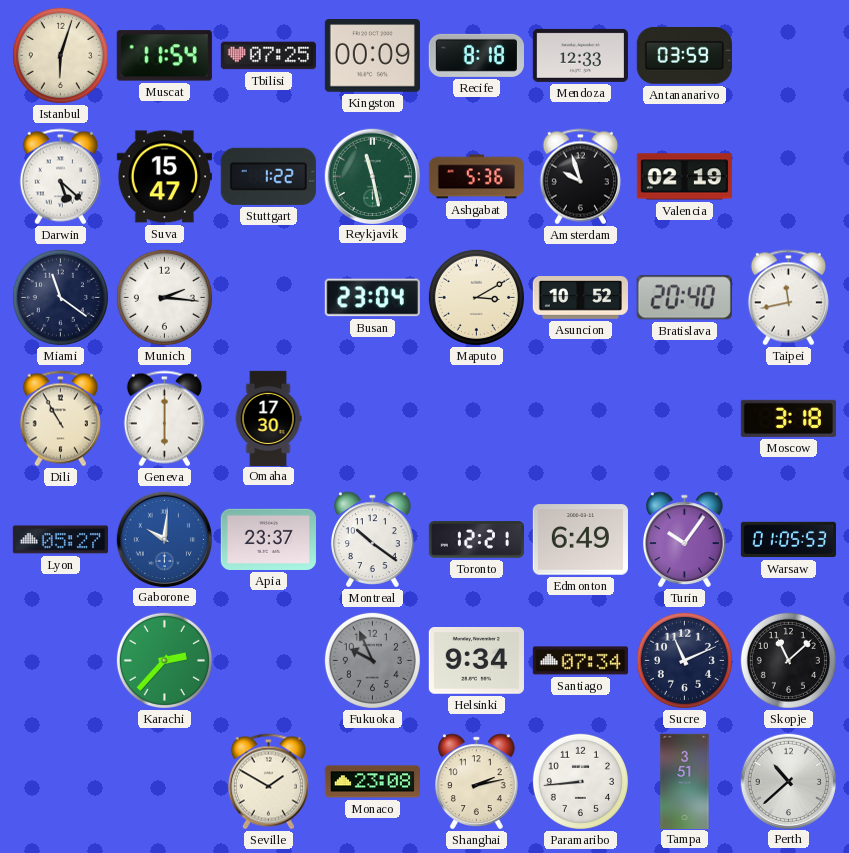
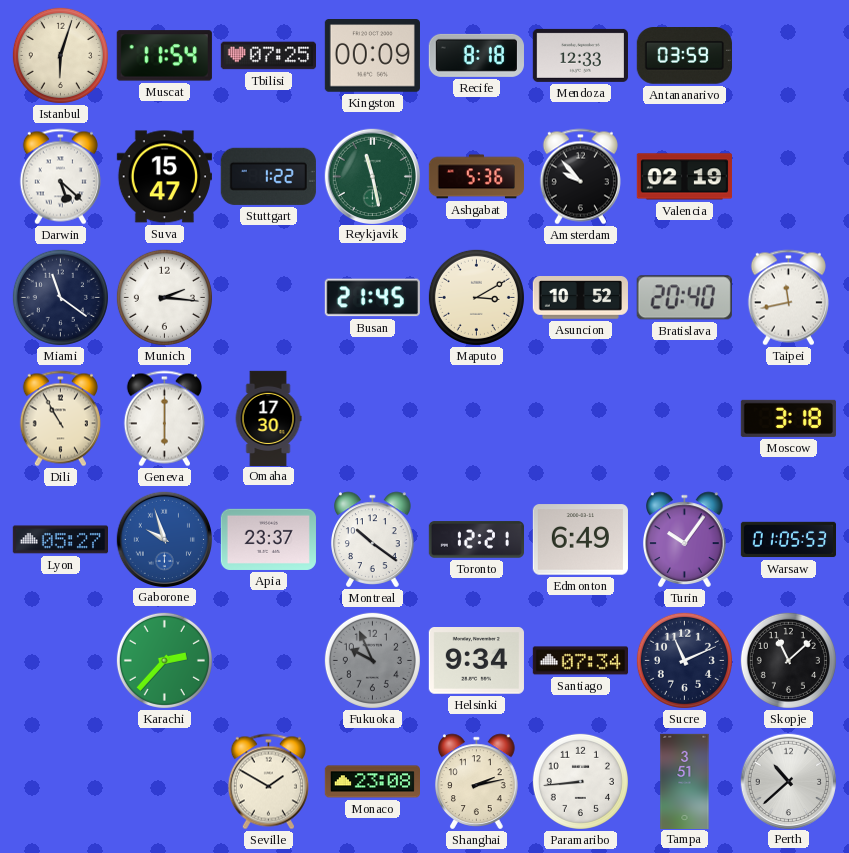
Amsterdam: 9:57 -> 9:53
Busan: 23:04 -> 21:45
Gaborone: 10:01 -> 9:57
